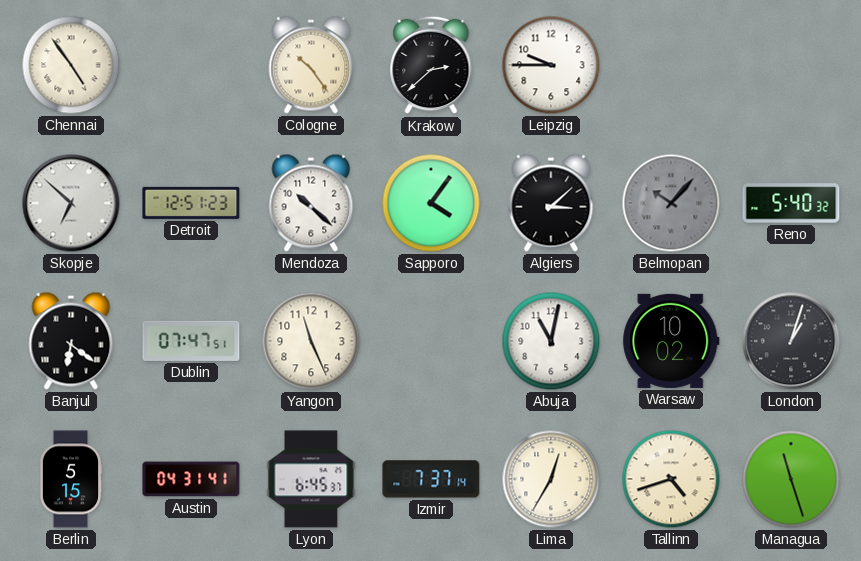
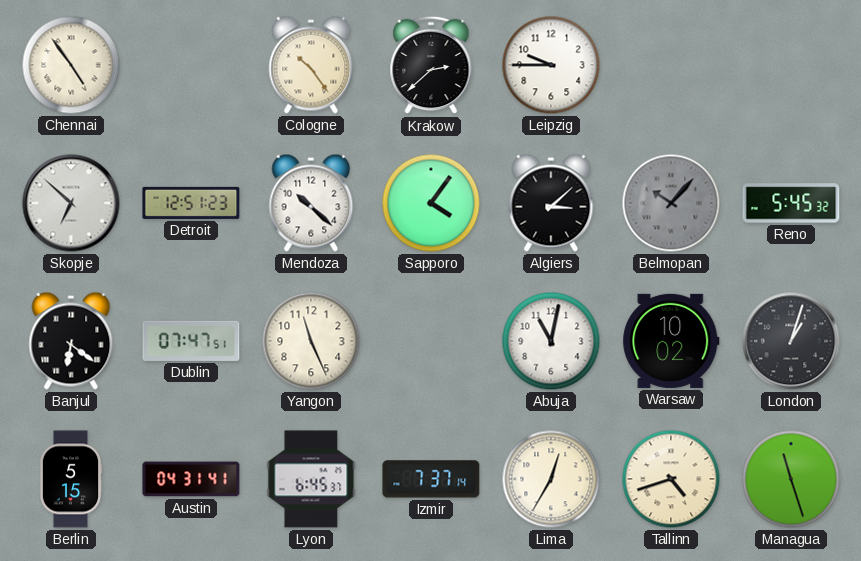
Reno: 5:40 -> 5:45
